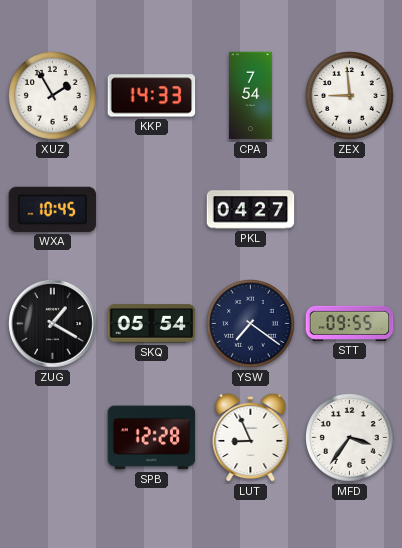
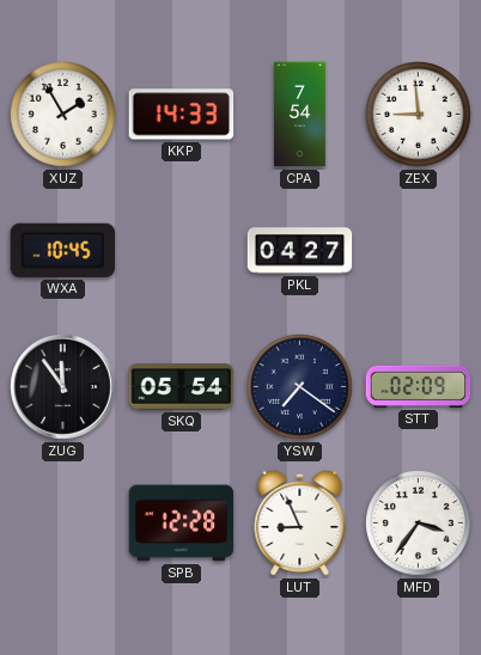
ZUG: 1:20 -> 11:54
STT: 09:55 -> 02:09
